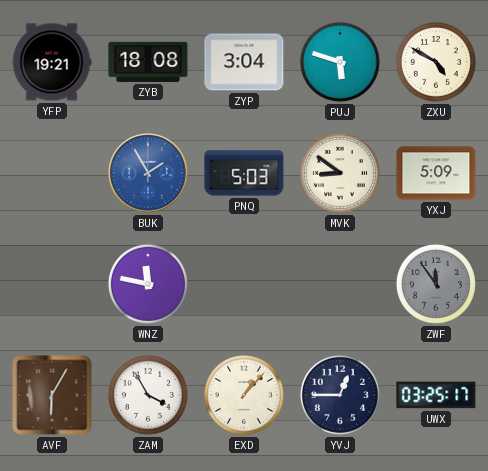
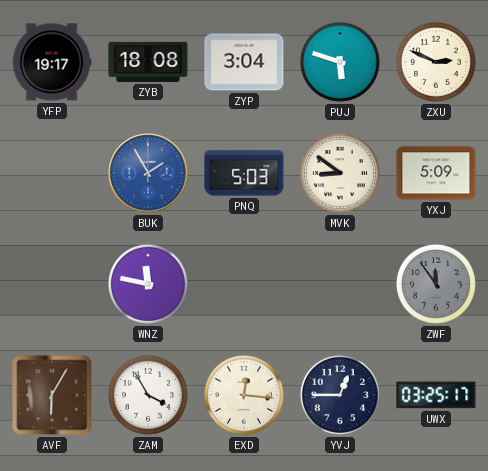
YFP: 19:21 -> 19:17
ZXU: 4:50 -> 2:49
EXD: 1:07 -> 12:16
